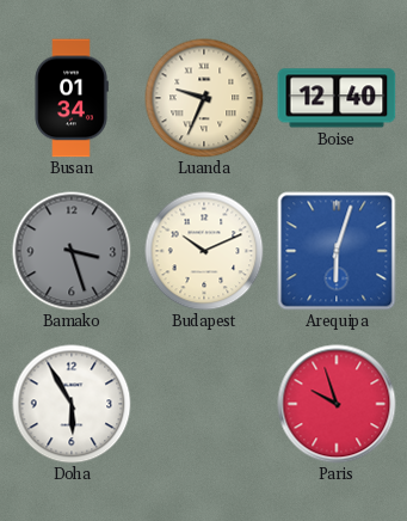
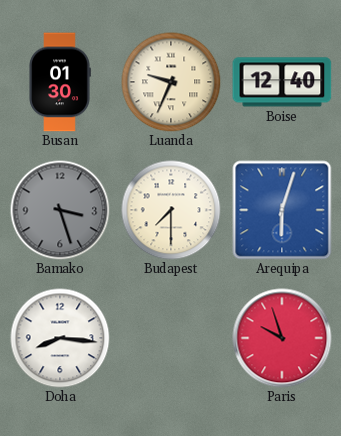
Busan: 01:34 -> 01:30
Budapest: 10:11 -> 7:30
Doha: 5:55 -> 8:16
